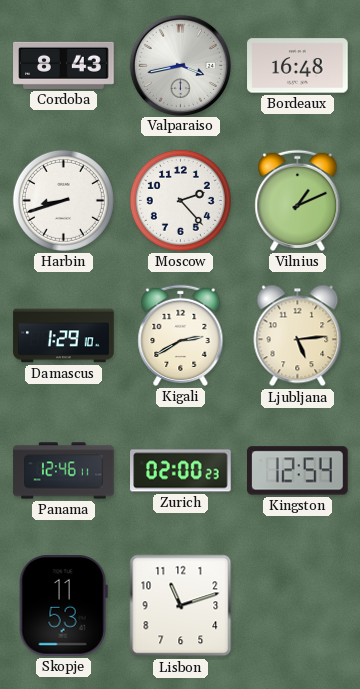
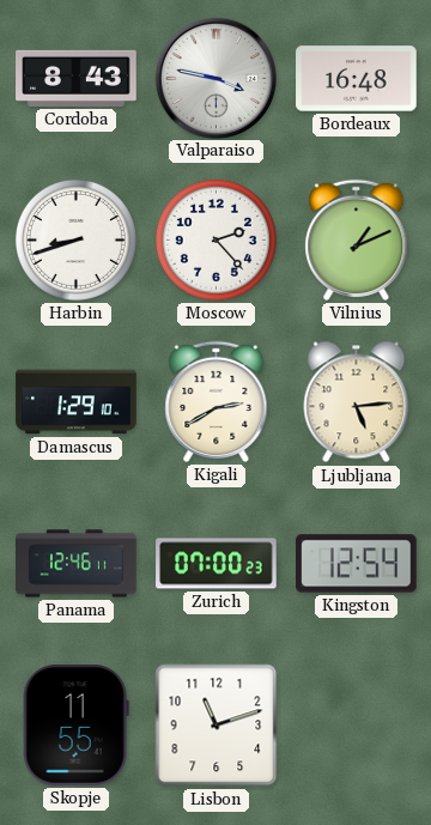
Valparaiso: 3:43 -> 3:47
Zurich: 02:00 -> 07:00
Skopje: 11:53 -> 11:55
